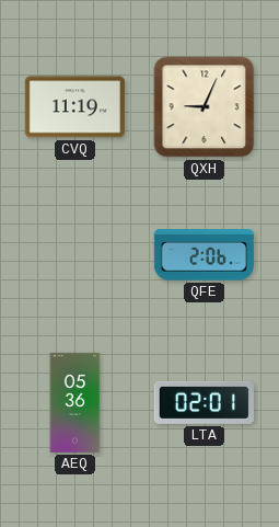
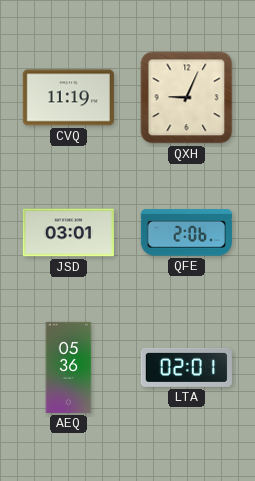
JSD: none -> 03:01
